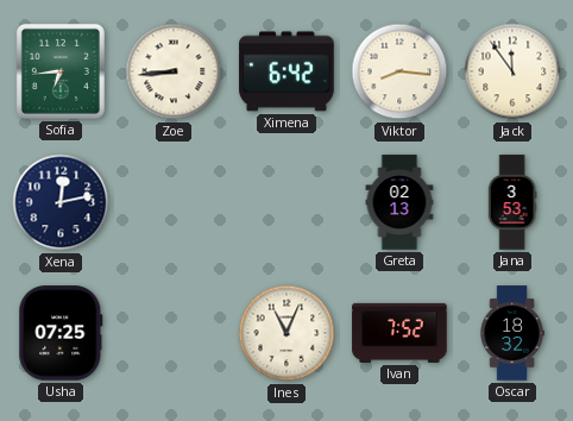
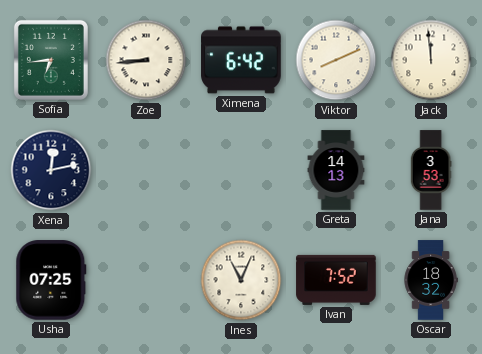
Viktor: 8:16 -> 8:11
Jack: 11:54 -> 11:59
Greta: 02:13 -> 14:13
